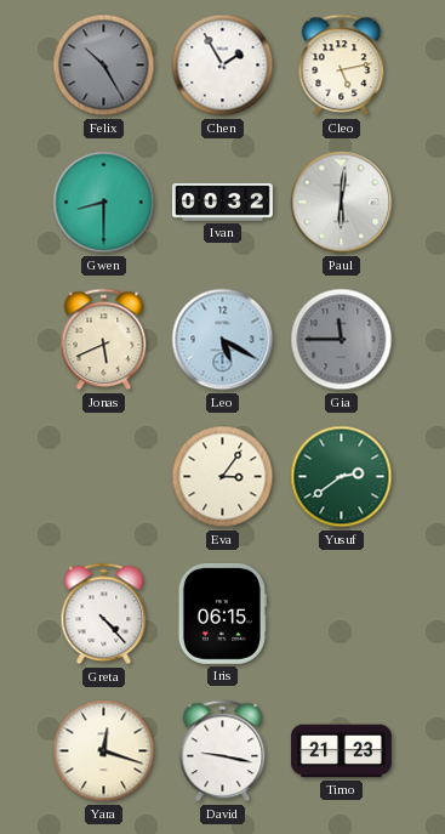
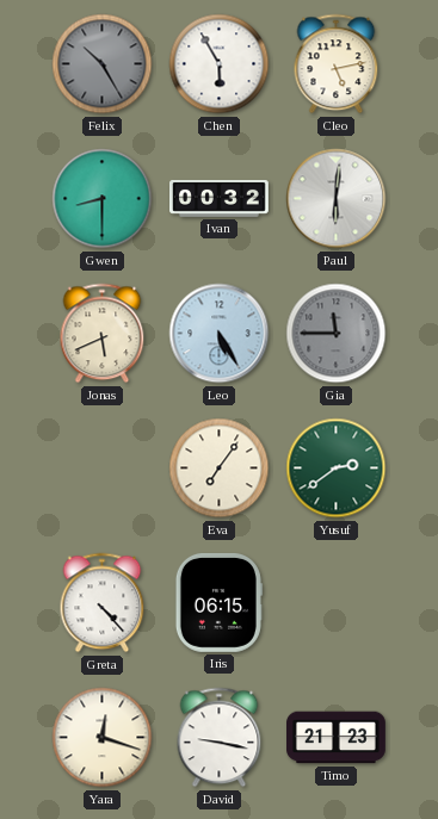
Chen: 1:55 -> 5:55
Leo: 5:20 -> 5:25
Eva: 3:06 -> 7:06
